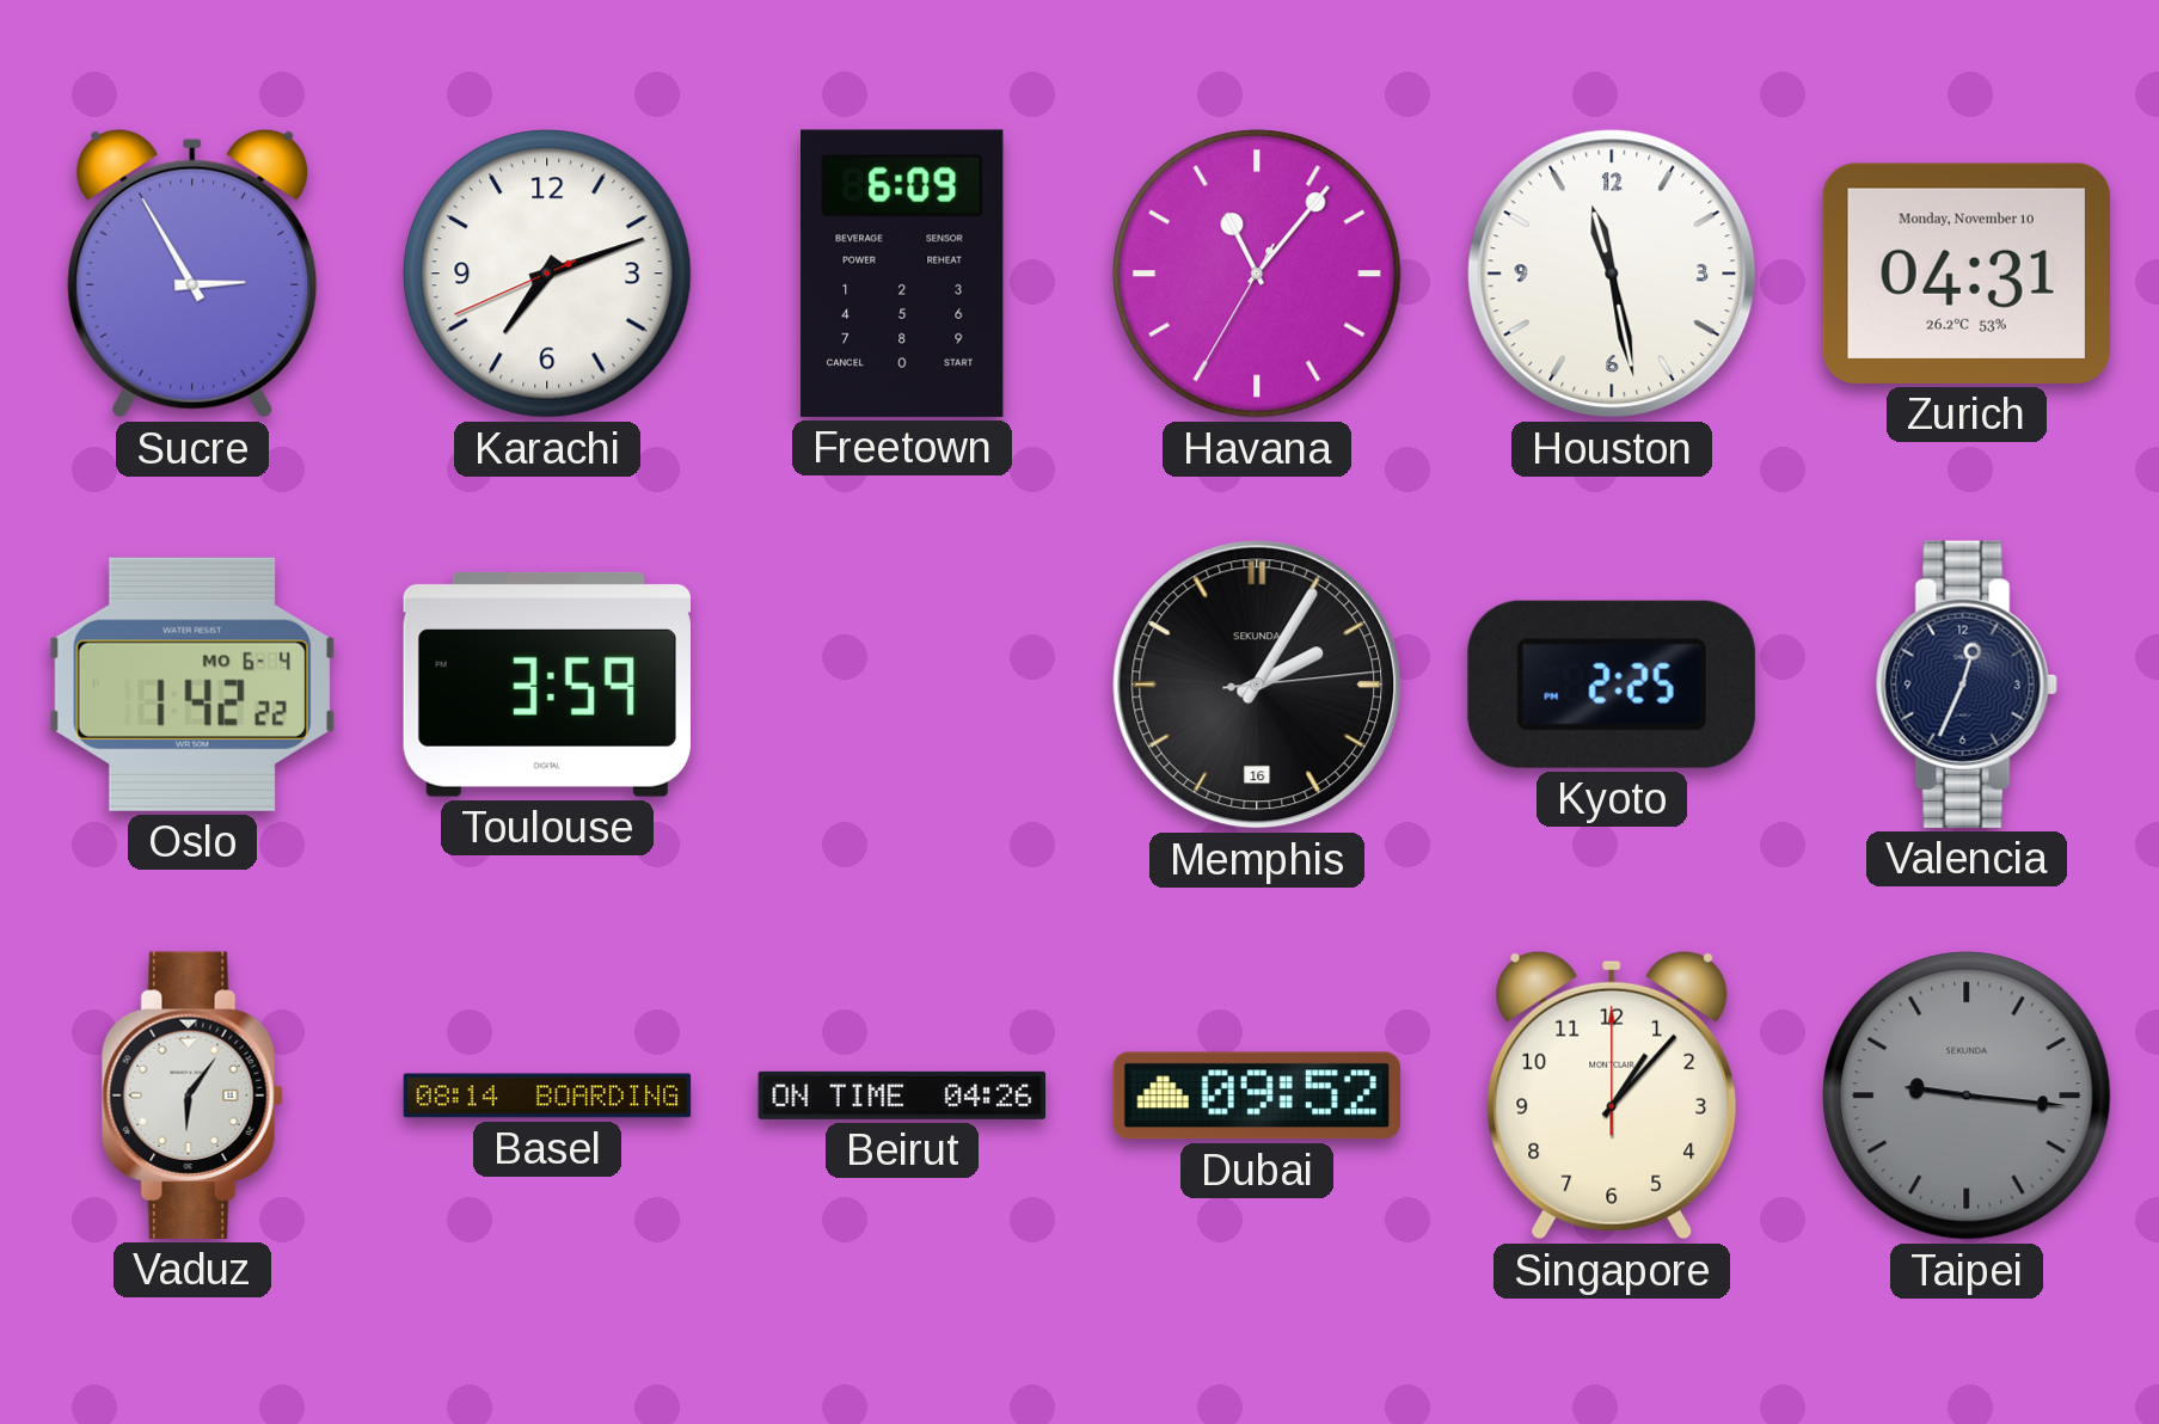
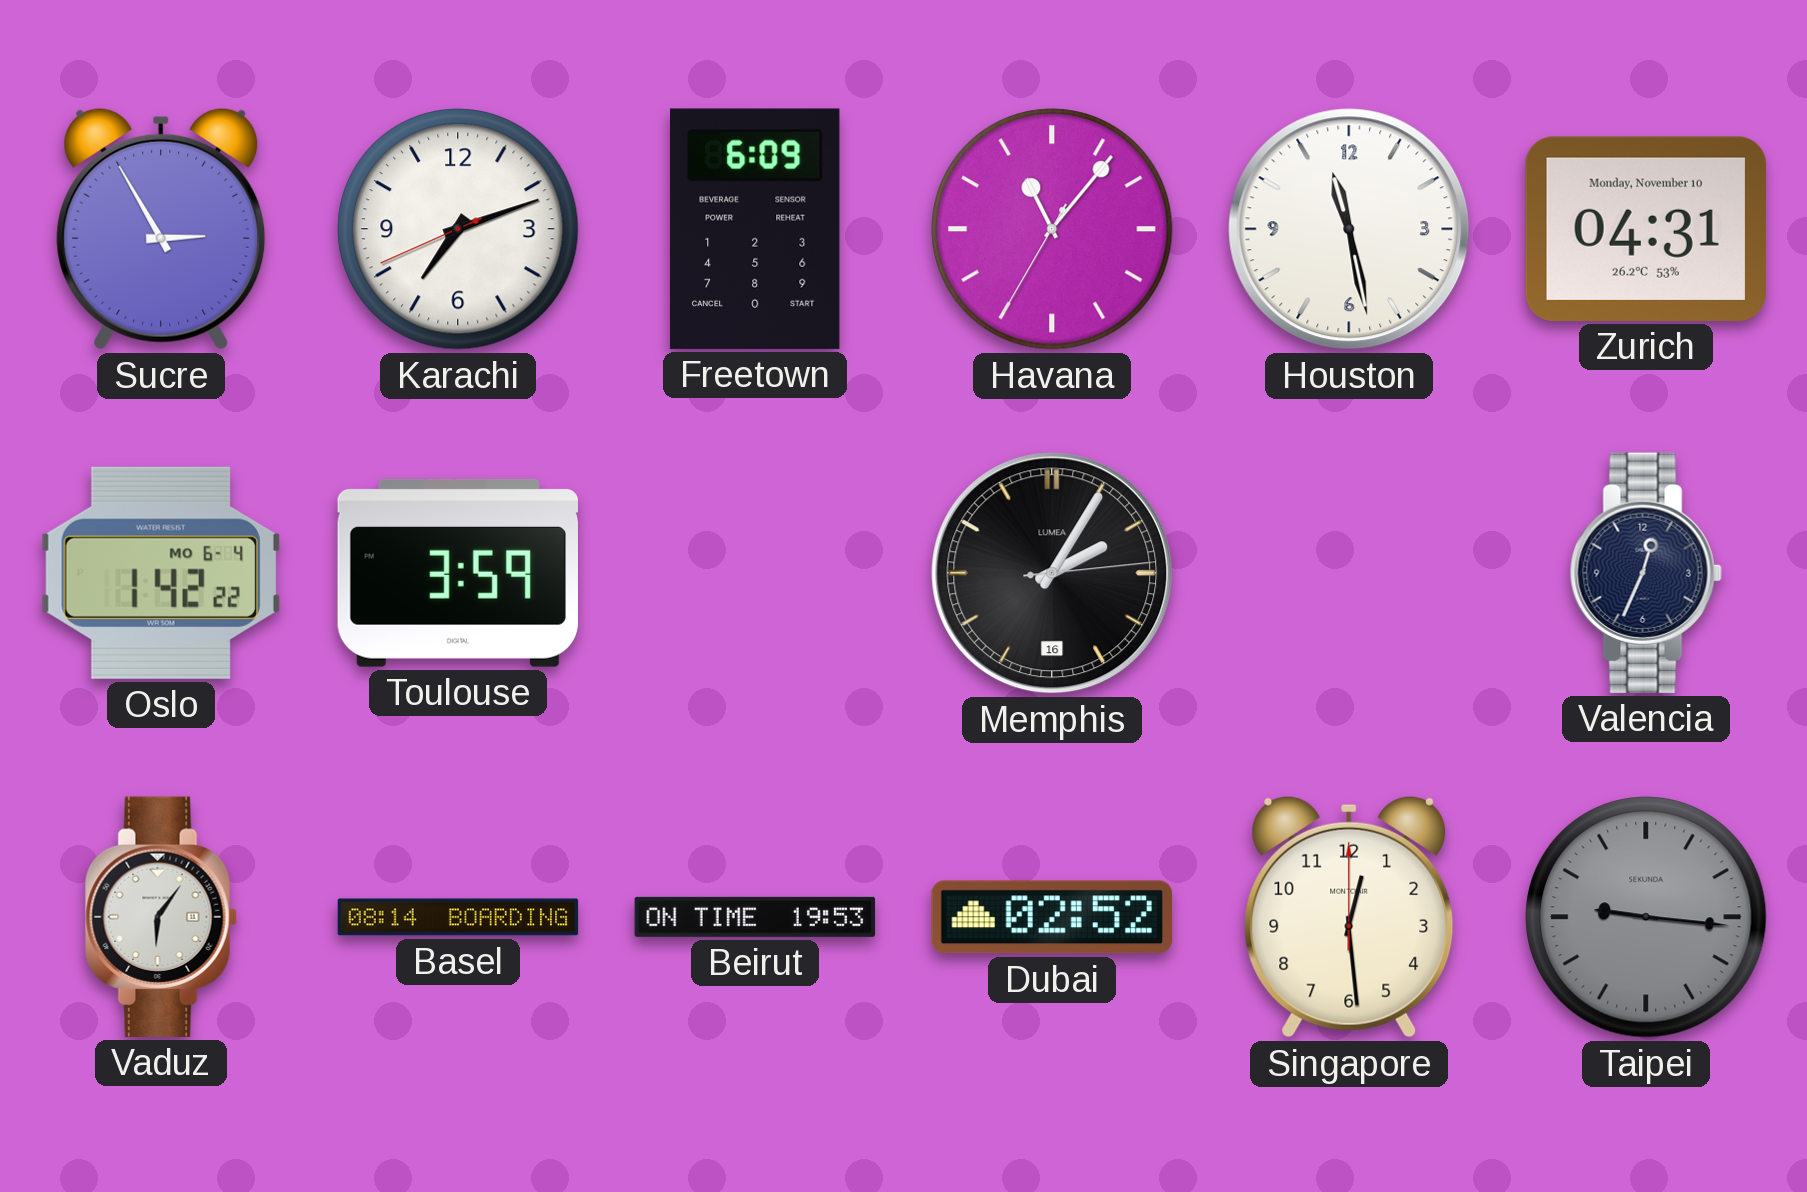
Memphis brand: SEKUNDA -> LUMEA
Kyoto: 2:25 -> none
Beirut: 04:26 -> 19:53
Dubai: 09:52 -> 02:52
Singapore: 1:07 -> 12:29
